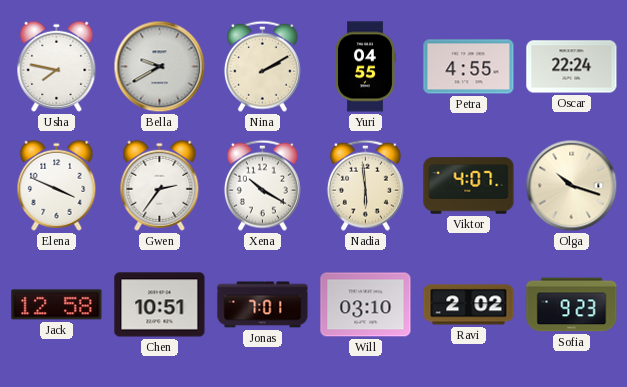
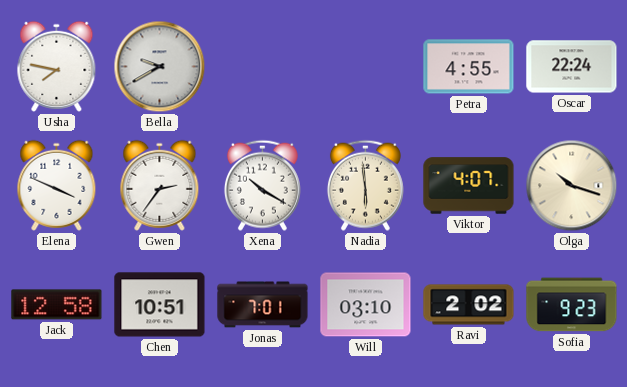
Nina: 2:10 -> none
Yuri: 04:55 -> none
